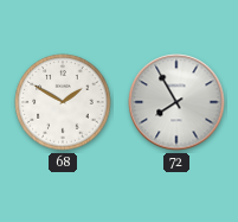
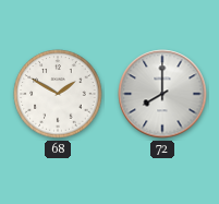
72: 7:55 -> 8:00
